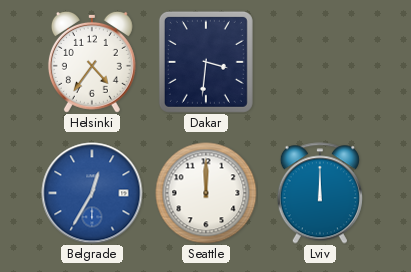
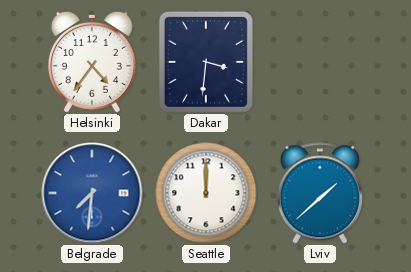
Belgrade: 12:35 -> 7:31
Lviv: 12:00 -> 1:38
